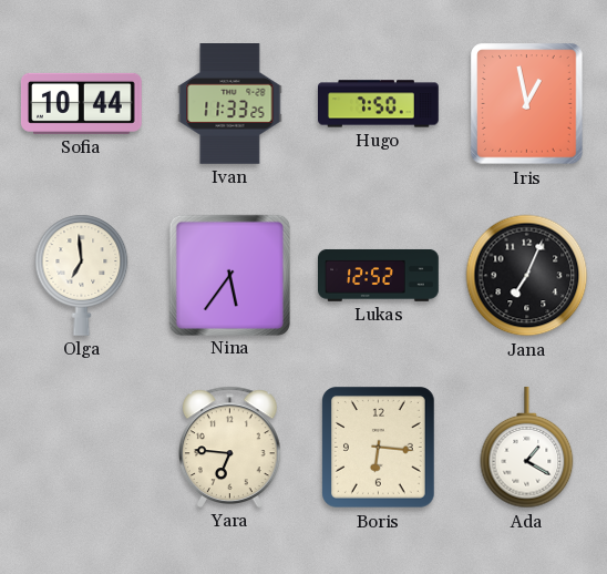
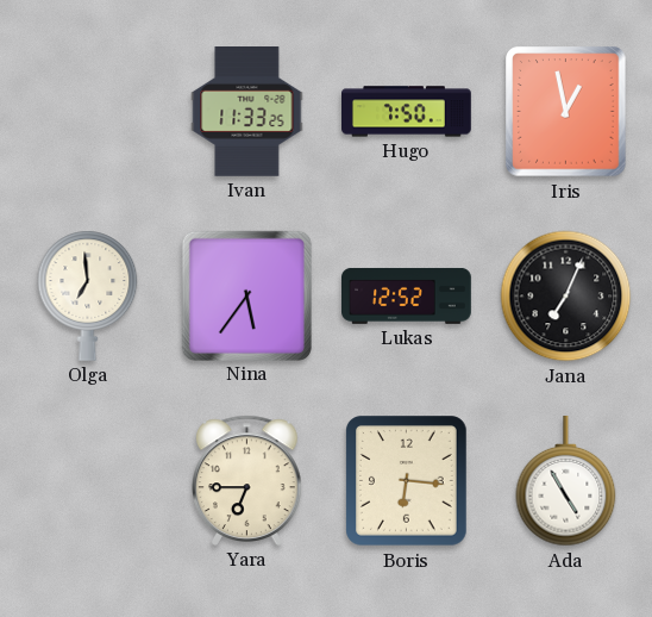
Sofia: 10:44 -> none
Yara: 6:46 -> 6:45
Ada: 1:20 -> 4:55
